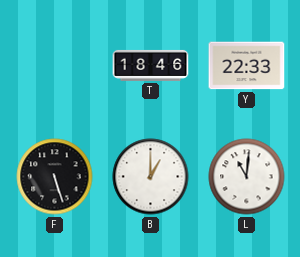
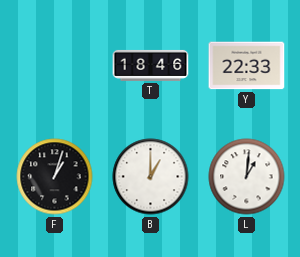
F: 5:27 -> 1:03
L: 11:01 -> 1:01
